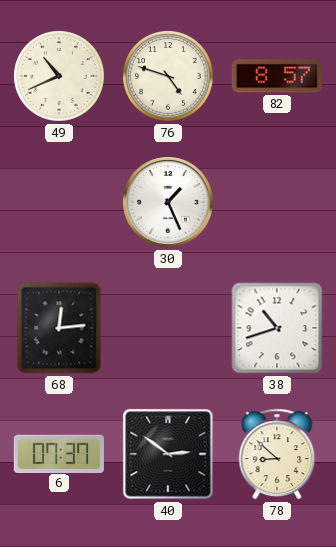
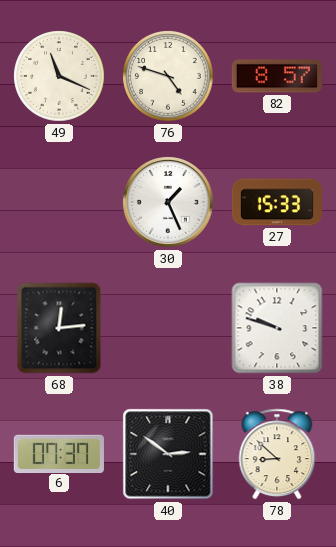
49: 10:41 -> 11:19
27: none -> 15:33
38: 10:42 -> 9:48
